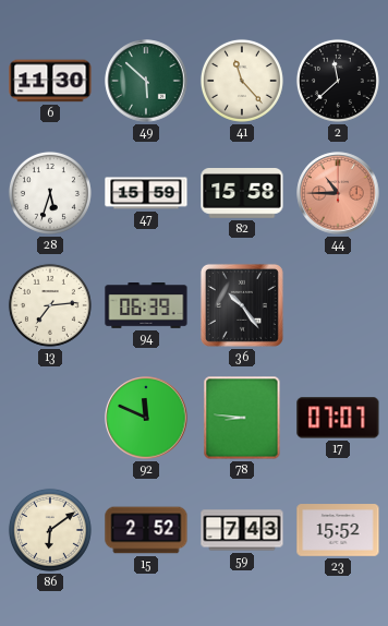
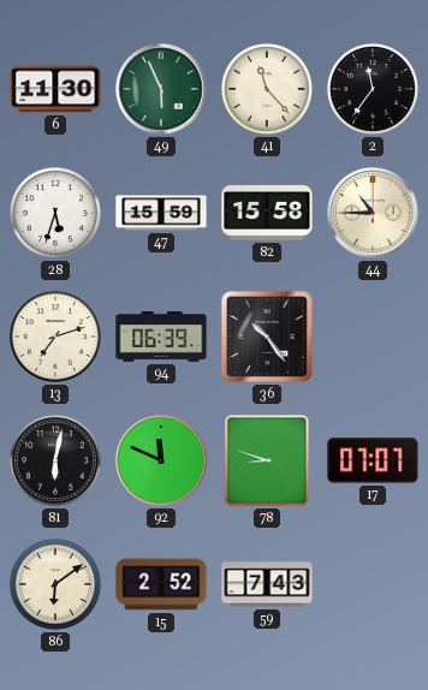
49: 5:52 -> 5:56
2: 11:38 -> 11:36
44 dial: salmon -> cream
13: 7:14 -> 7:12
81: none -> 6:02
78: 8:46 -> 8:48
23: 15:52 -> none
